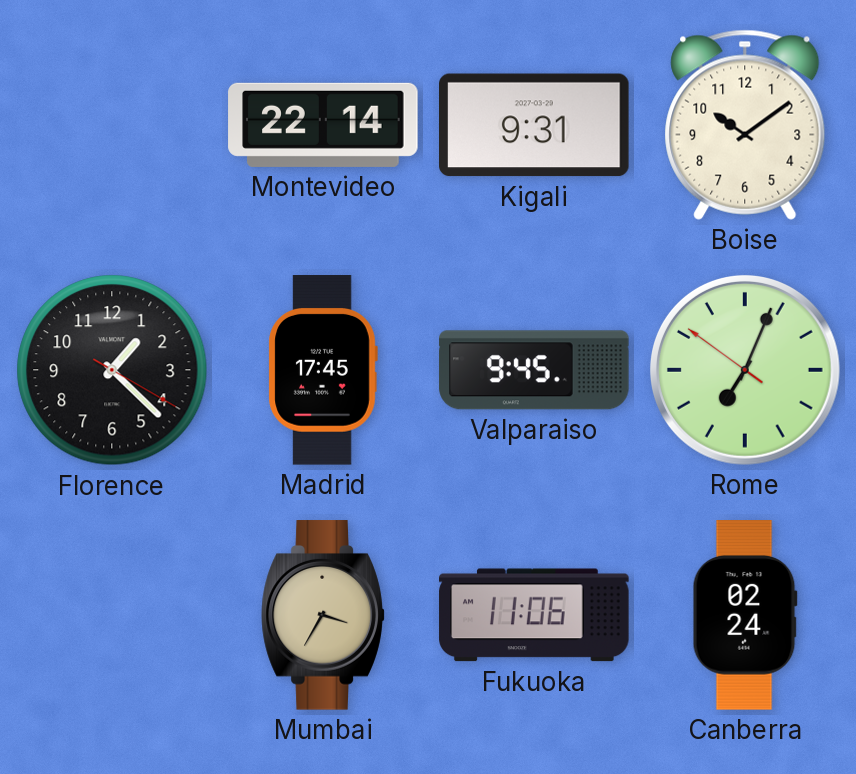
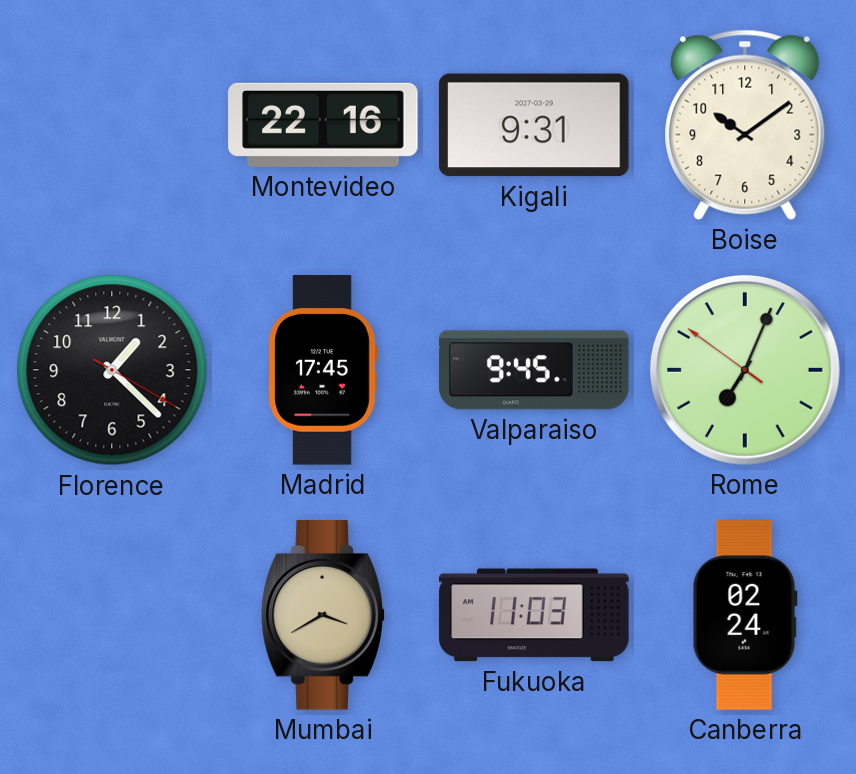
Montevideo: 22:14 -> 22:16
Mumbai: 3:35 -> 3:40
Fukuoka: 11:06 -> 11:03
